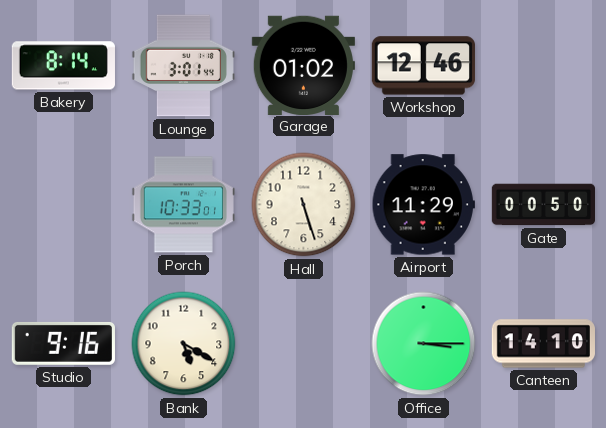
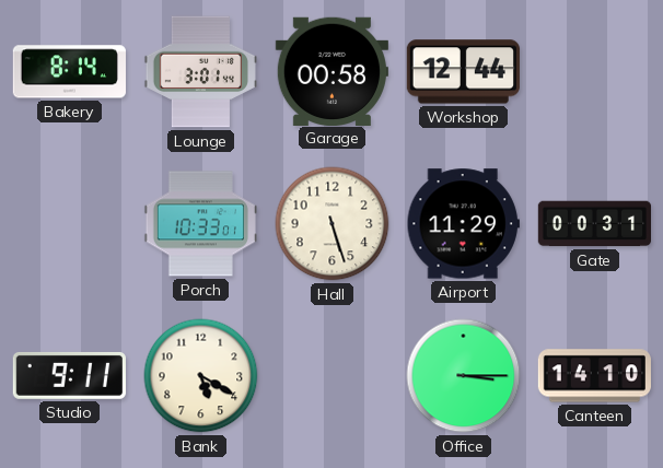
Garage: 01:02 -> 00:58
Workshop: 12:46 -> 12:44
Gate: 00:50 -> 00:31
Studio: 9:16 -> 9:11
